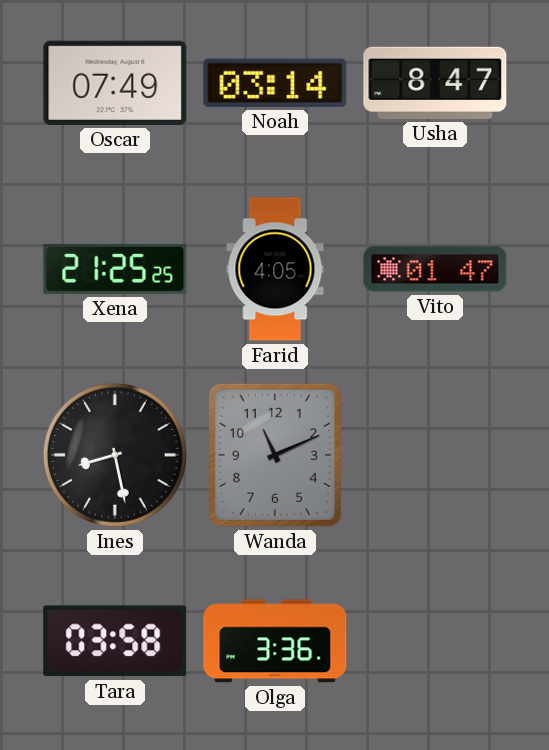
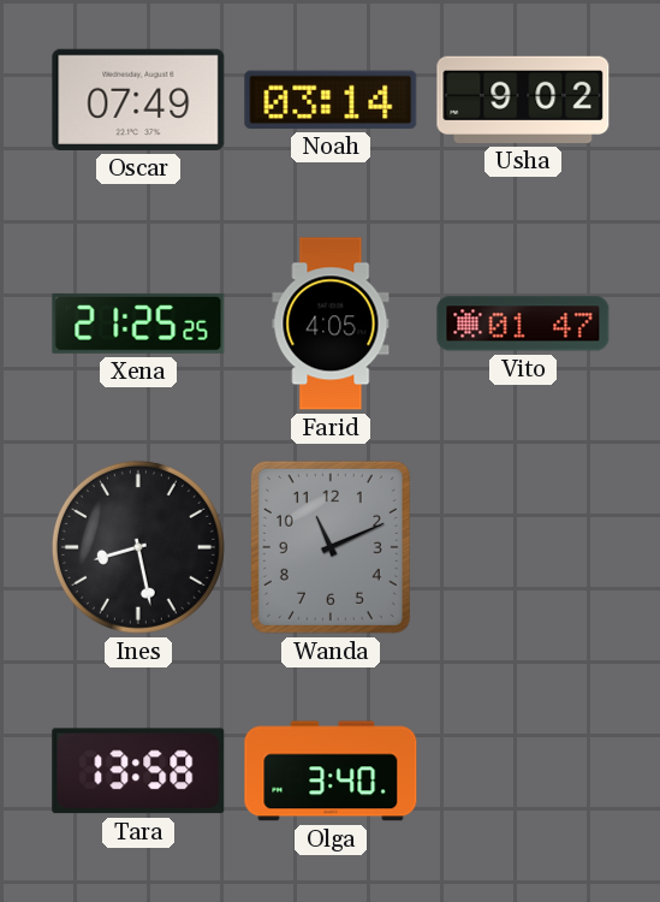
Usha: 8:47 -> 9:02
Tara: 03:58 -> 13:58
Olga: 3:36 -> 3:40
